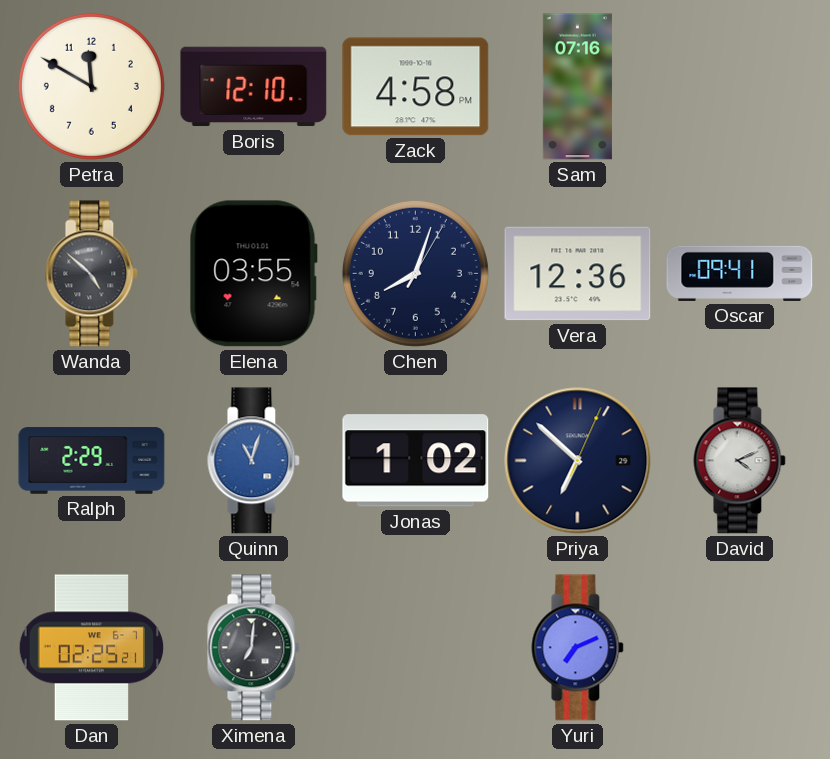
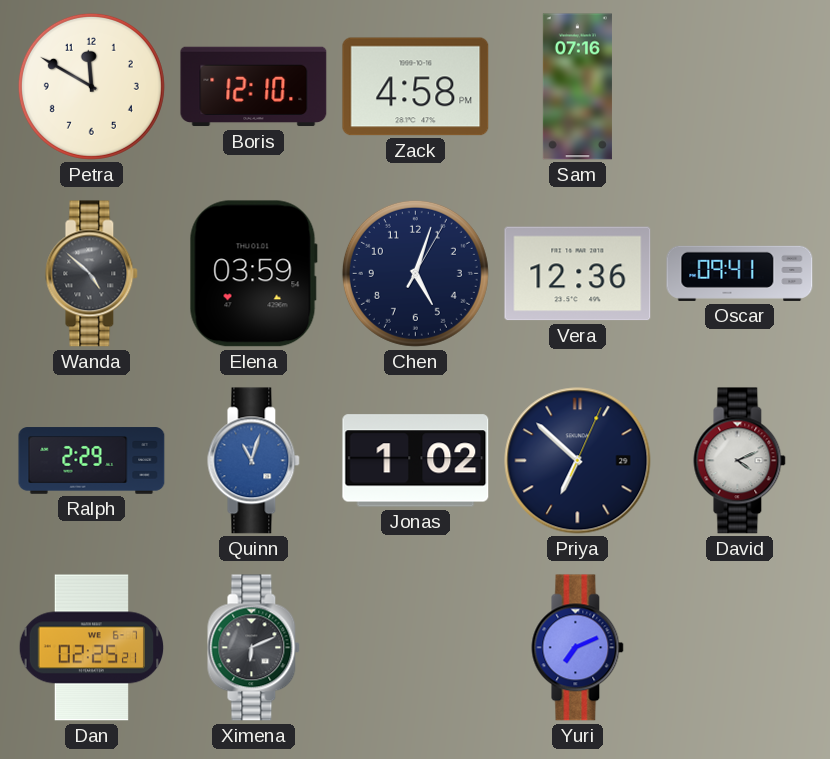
Elena: 03:55 -> 03:59
Chen: 8:03 -> 5:03
Ximena: 7:01 -> 6:11
